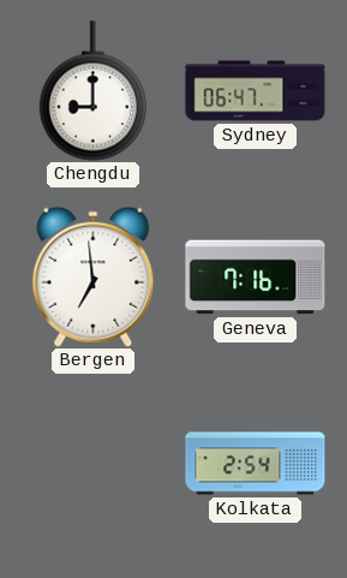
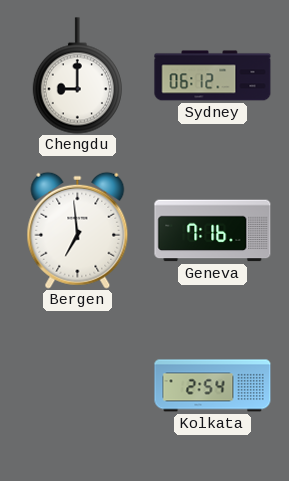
Sydney: 06:47 -> 06:12
